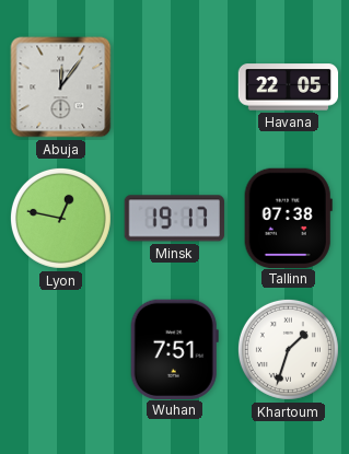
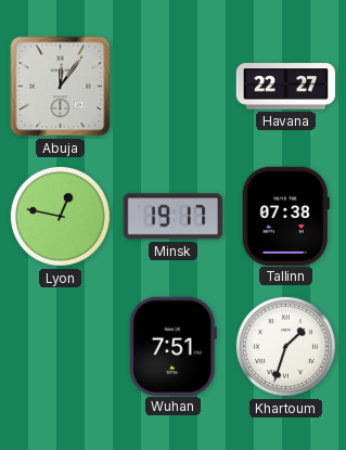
Havana: 22:05 -> 22:27
